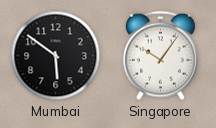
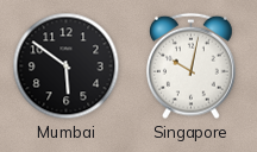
Singapore: 10:06 -> 10:02
